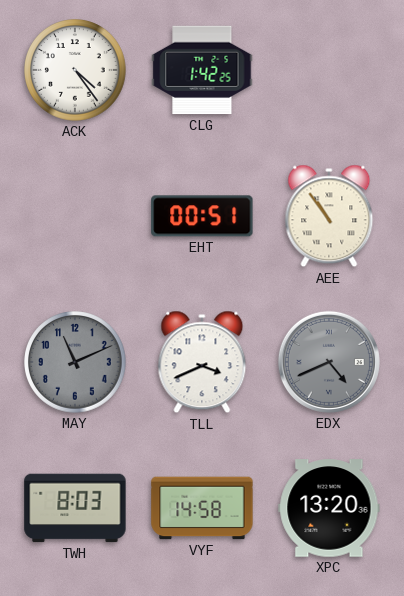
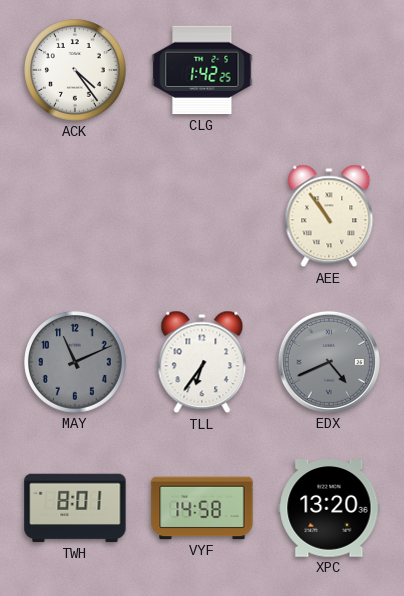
EHT: 00:51 -> none
TLL: 3:41 -> 6:36
TWH: 8:03 -> 8:01
